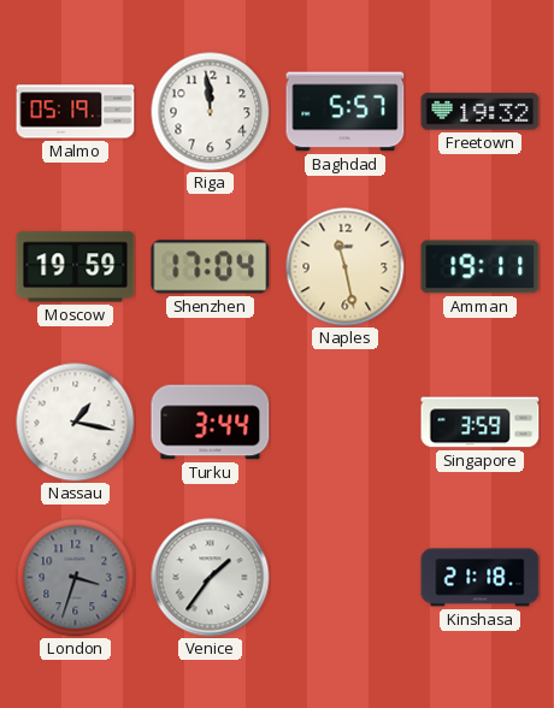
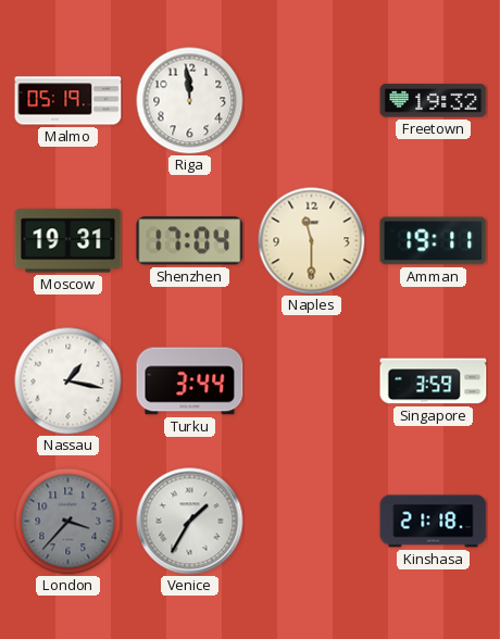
Baghdad: 5:57 -> none
Moscow: 19:59 -> 19:31
Naples: 11:28 -> 11:30
London: 3:33 -> 3:37
Venice: 1:36 -> 1:35
